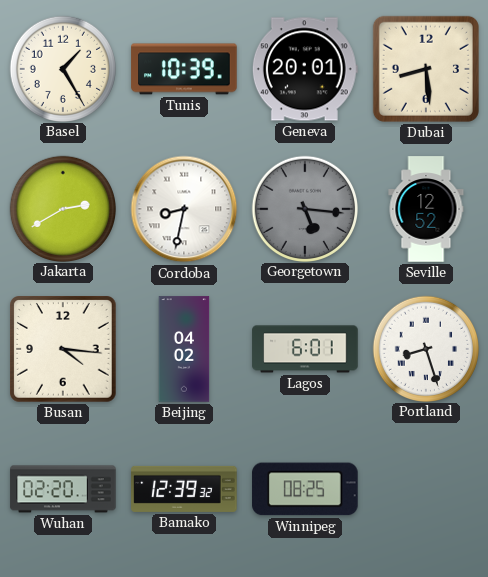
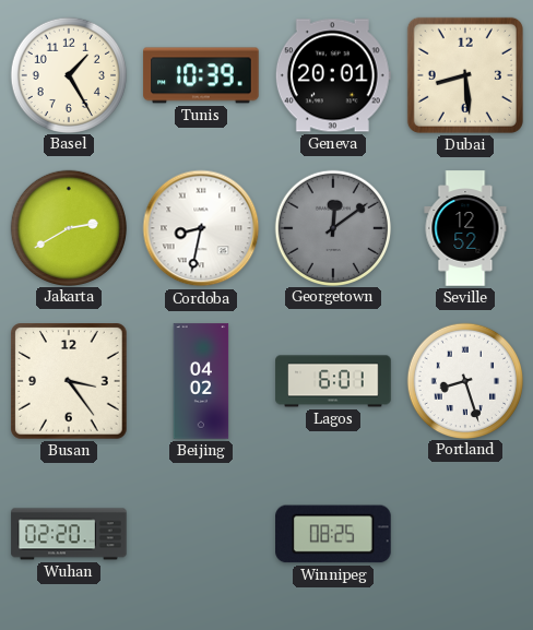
Georgetown: 5:16 -> 12:09
Busan: 4:16 -> 3:24
Bamako: 12:39 -> none
